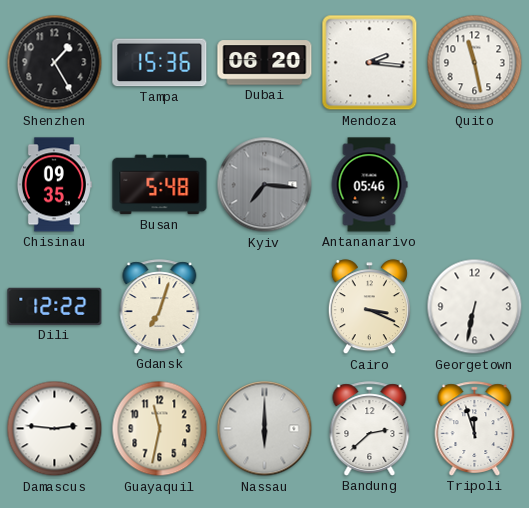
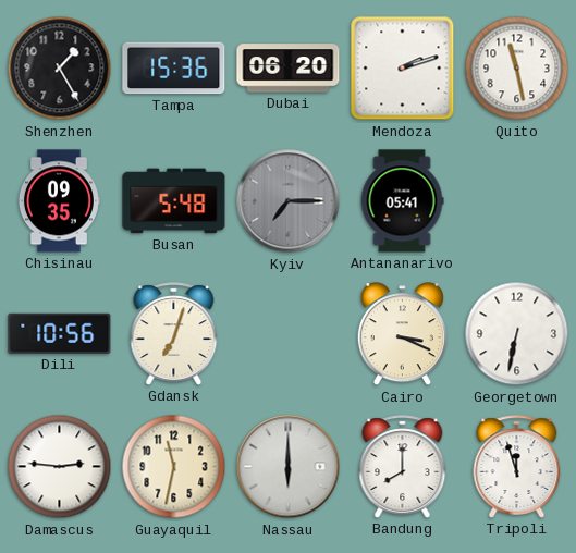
Mendoza: 2:16 -> 2:12
Kyiv: 7:16 -> 7:15
Antananarivo: 05:46 -> 05:41
Dili: 12:22 -> 10:56
Bandung: 2:38 -> 8:00
